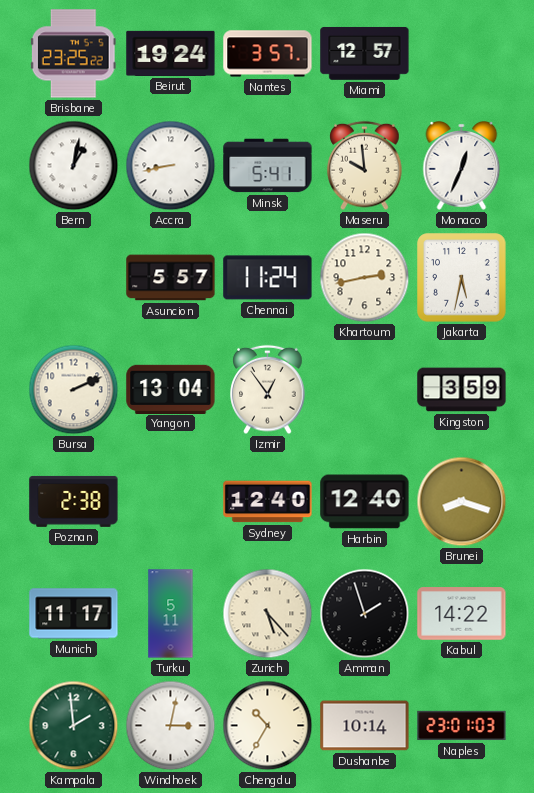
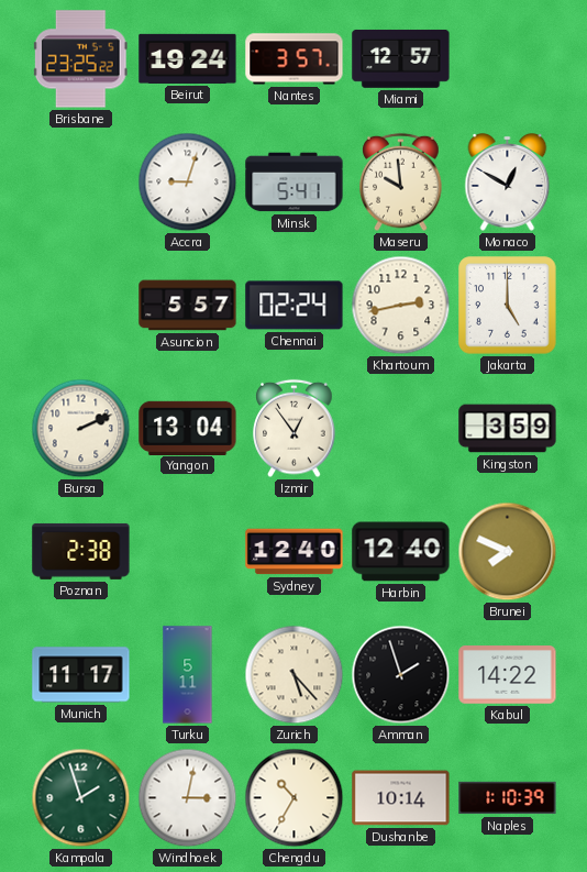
Bern: 1:02 -> none
Accra: 8:43 -> 9:03
Monaco: 12:34 -> 12:50
Chennai: 11:24 -> 02:24
Jakarta: 5:32 -> 5:00
Brunei: 8:18 -> 7:49
Kampala: 1:59 -> 1:57
Naples: 23:01 -> 1:10
